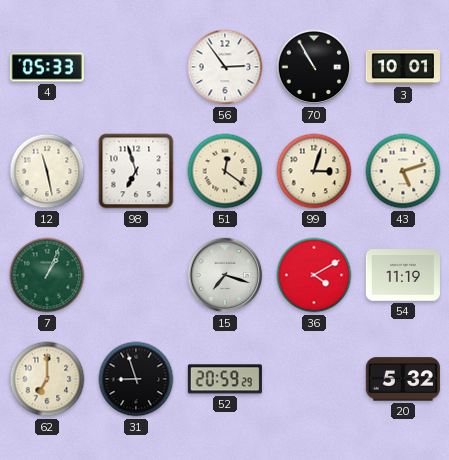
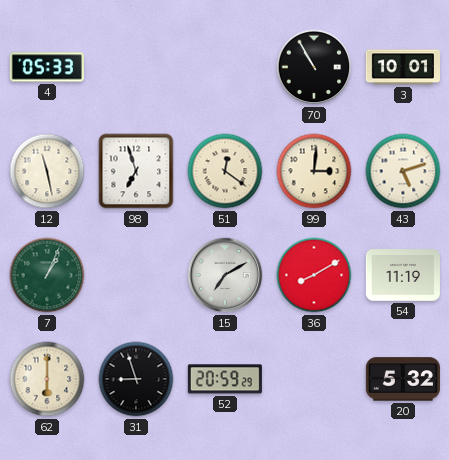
56: 2:54 -> none
99: 3:03 -> 3:01
15: 7:18 -> 7:10
36: 4:10 -> 8:10
62: 7:00 -> 6:00
